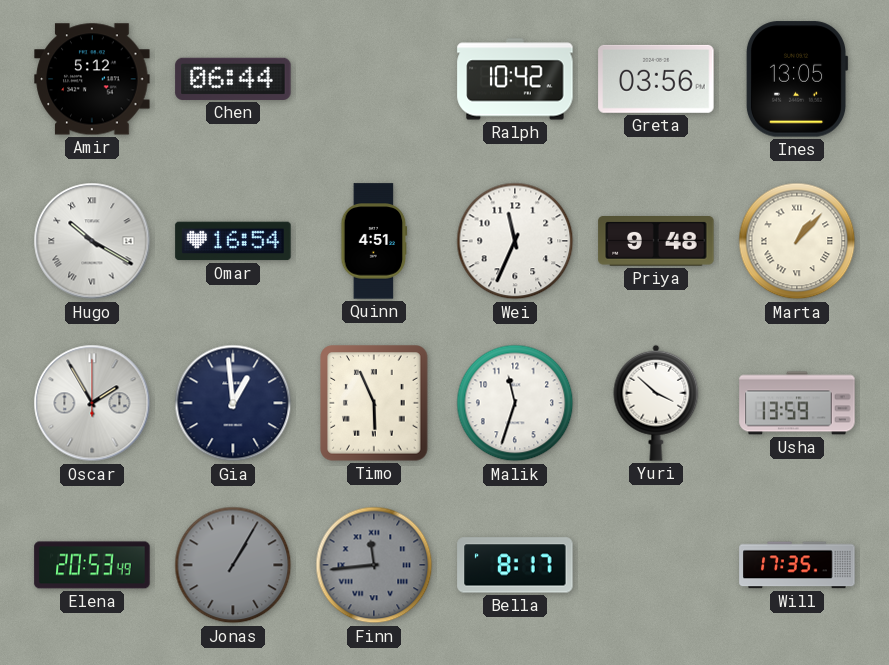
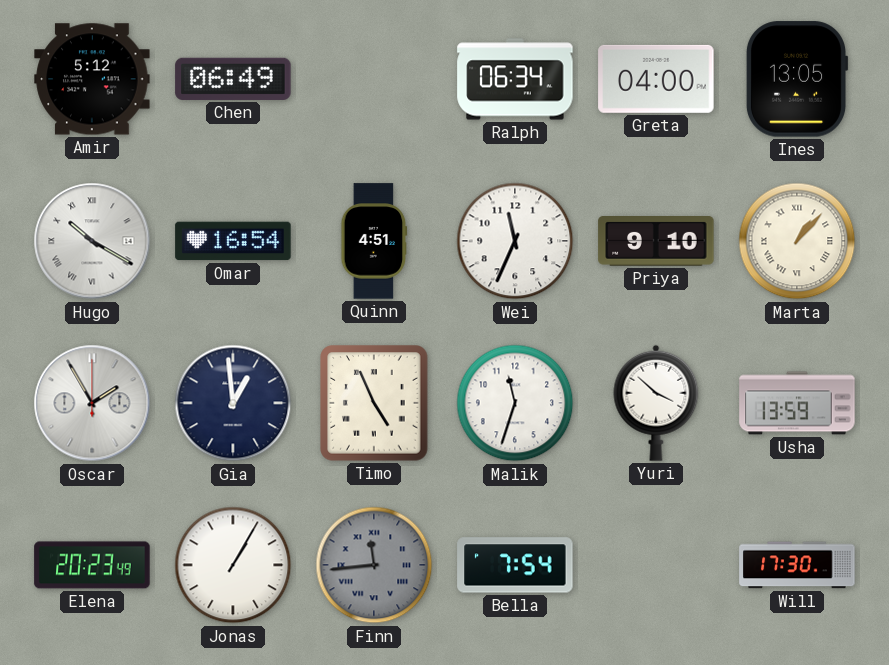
Chen: 06:44 -> 06:49
Ralph: 10:42 -> 06:34
Greta: 03:56 -> 04:00
Priya: 9:48 -> 9:10
Timo: 5:56 -> 4:56
Elena: 20:53 -> 20:23
Jonas dial: grey -> white
Bella: 8:17 -> 7:54
Will: 17:35 -> 17:30
